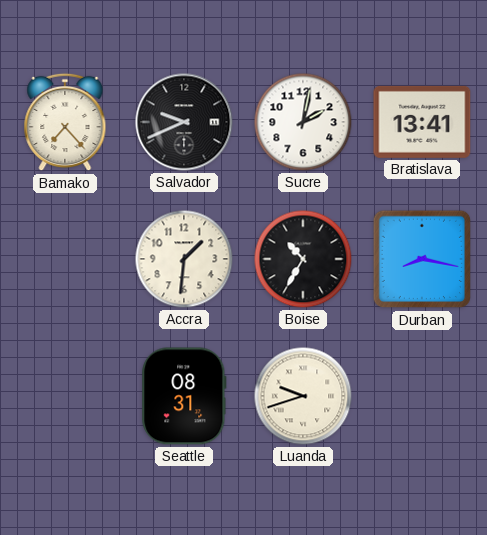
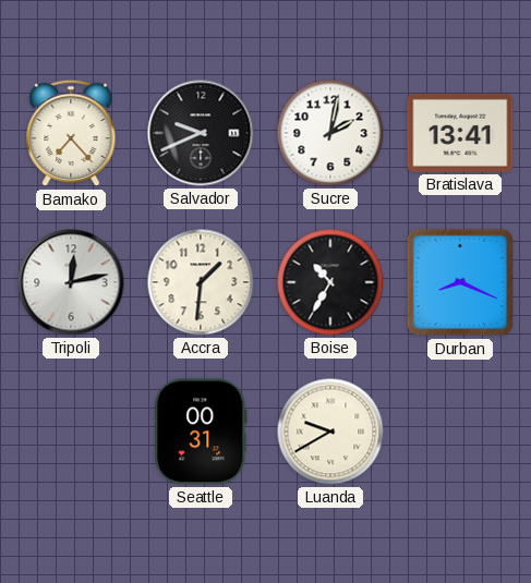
Tripoli: none -> 12:13
Durban: 8:17 -> 8:19
Seattle: 08:31 -> 00:31
Luanda: 9:42 -> 9:40
